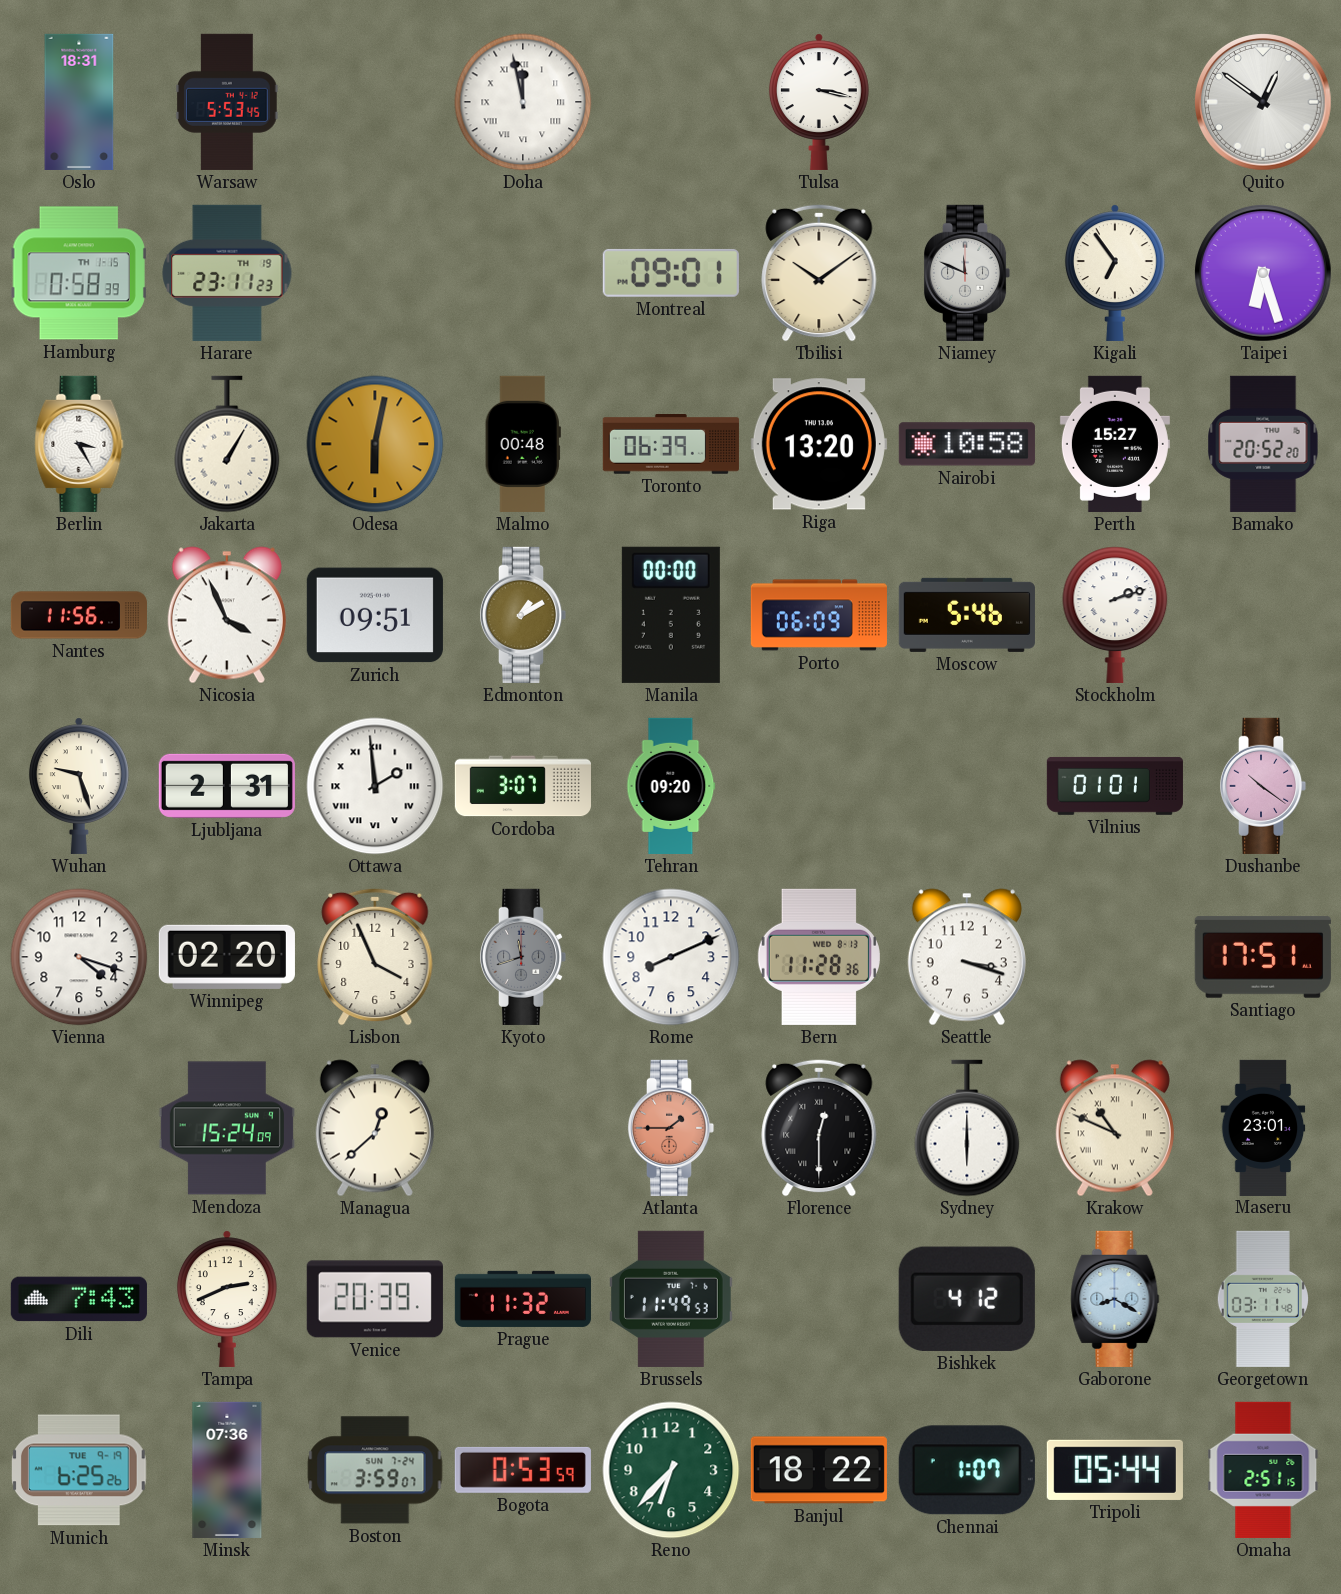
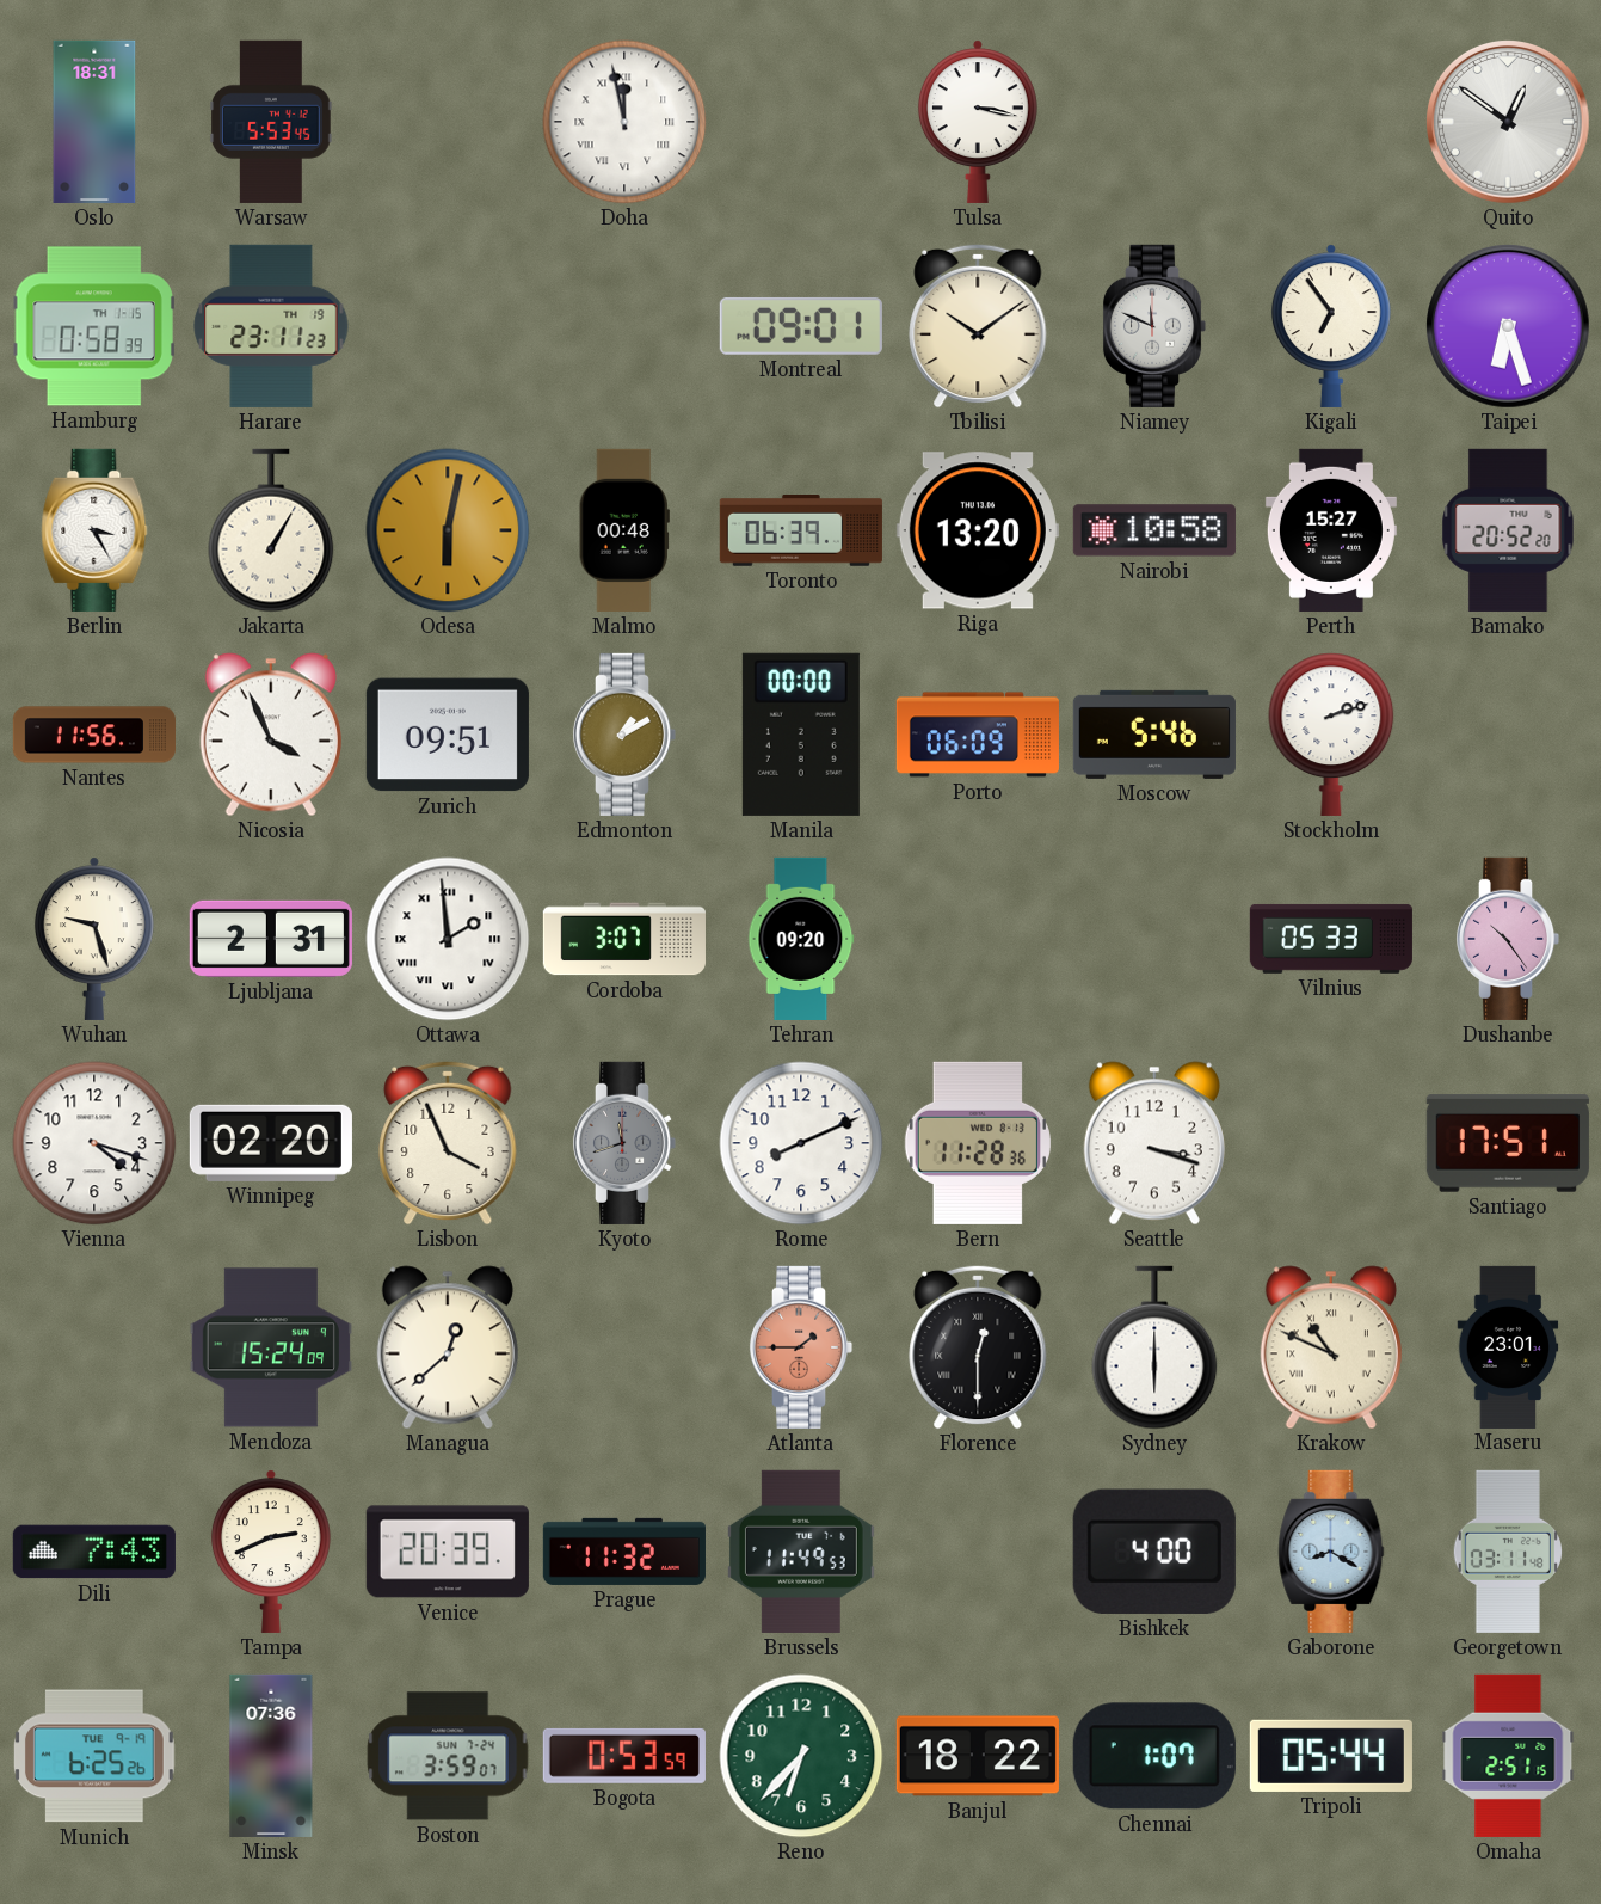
Vilnius: 01:01 -> 05:33
Dushanbe: 10:21 -> 10:24
Bishkek: 4:12 -> 4:00
